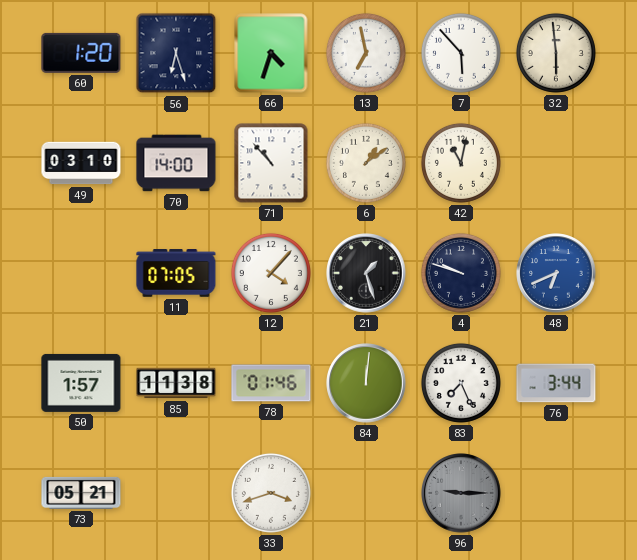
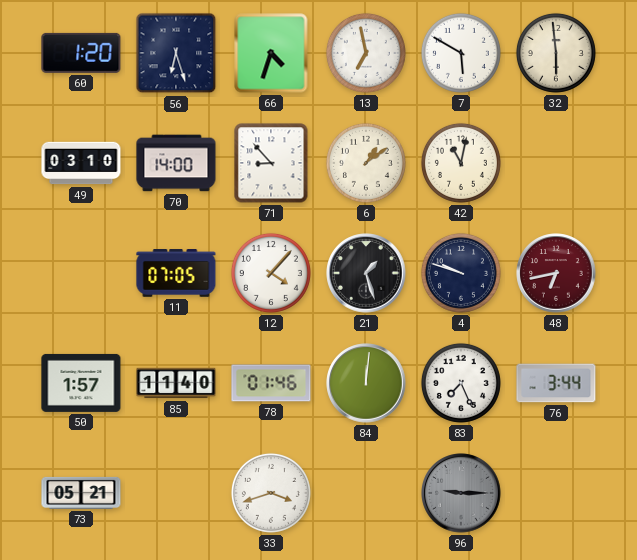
7: 5:53 -> 5:50
71: 10:53 -> 8:53
48: 6:41 -> 6:43
48 dial: blue -> burgundy
85: 11:38 -> 11:40
